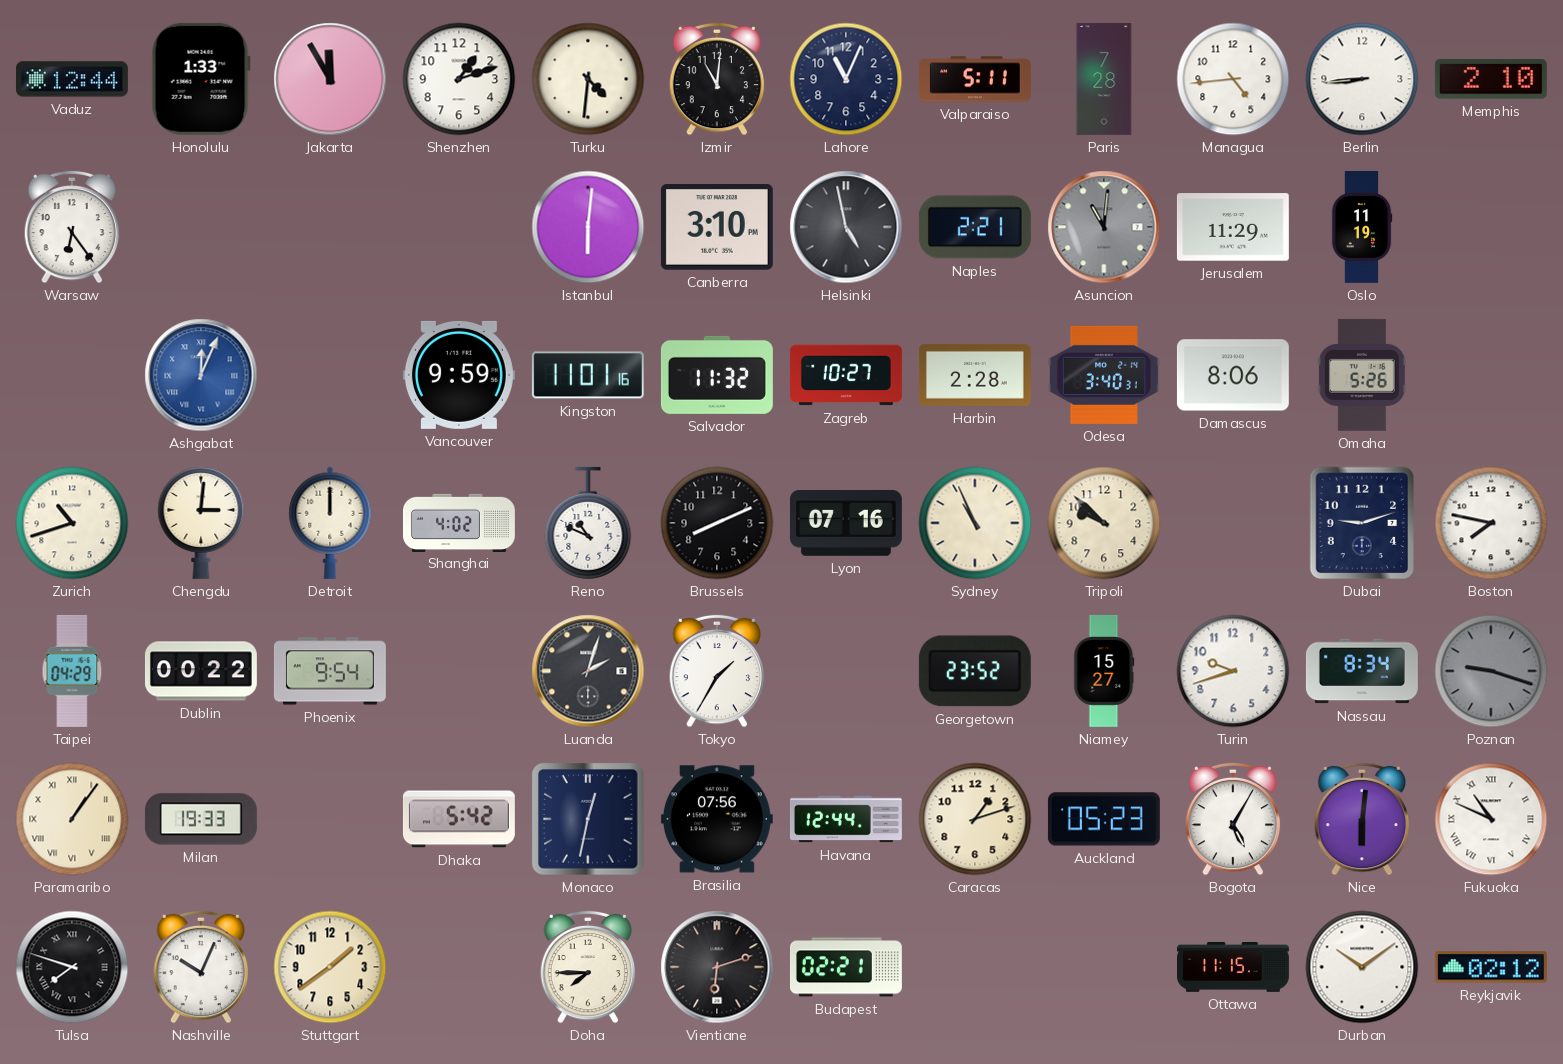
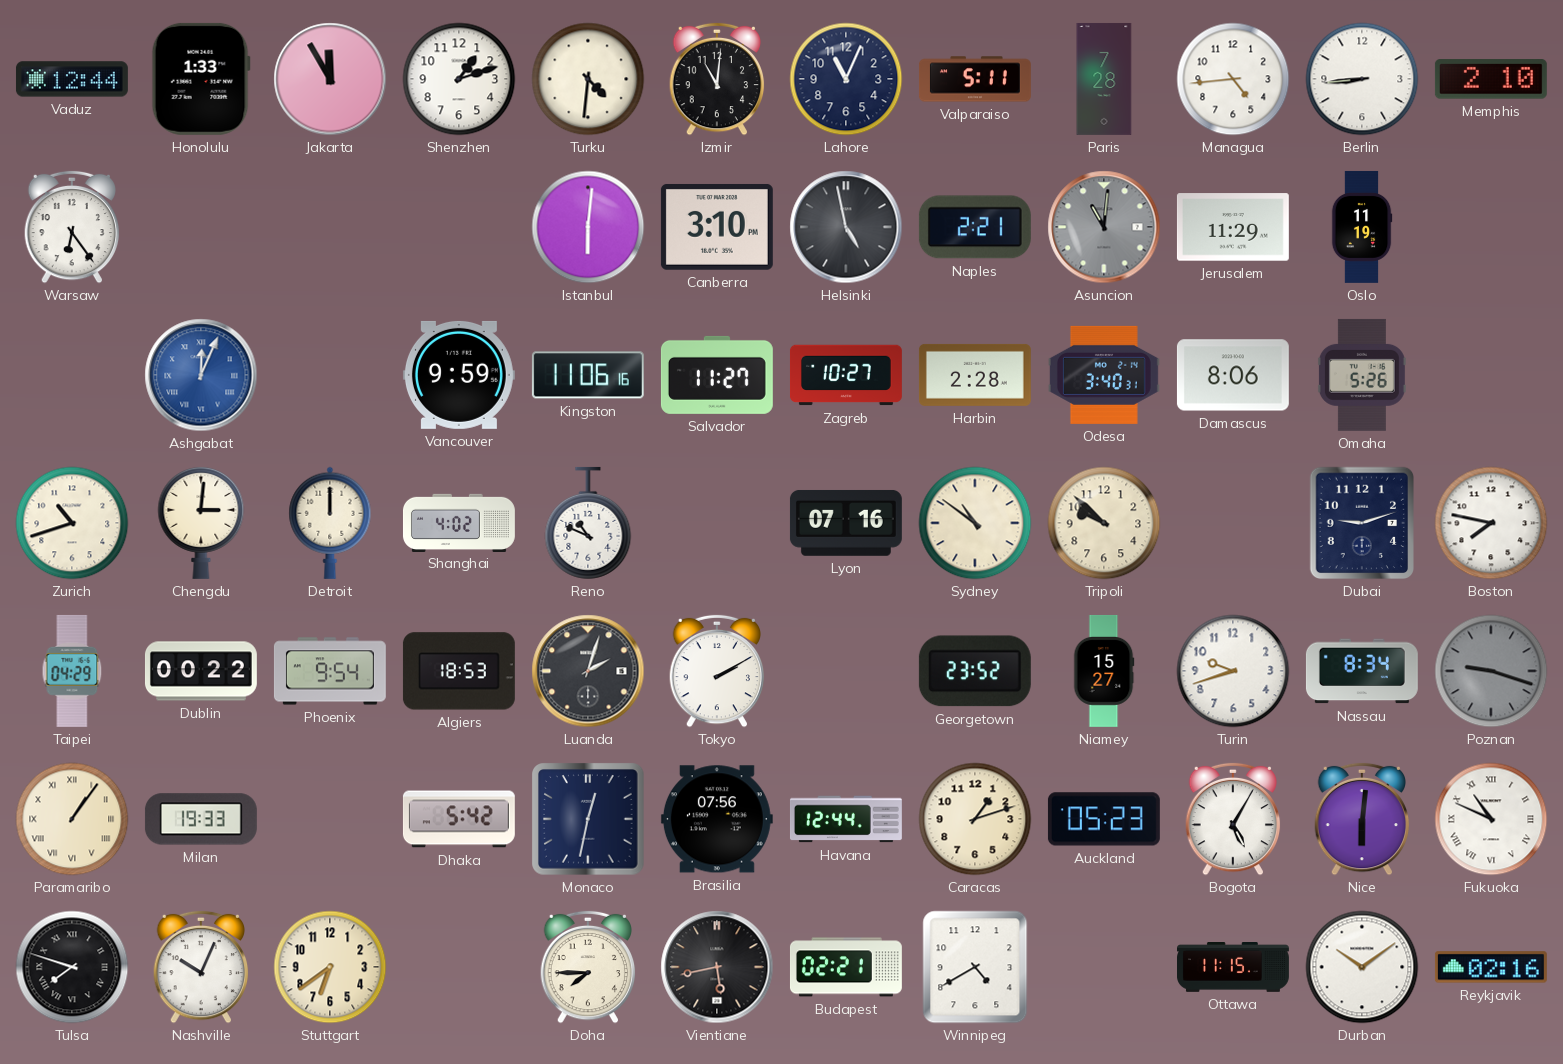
Kingston: 11:01 -> 11:06
Salvador: 11:32 -> 11:27
Brussels: 8:11 -> none
Sydney: 10:56 -> 10:51
Algiers: none -> 18:53
Tokyo: 1:35 -> 2:10
Stuttgart: 1:39 -> 6:39
Vientiane: 6:12 -> 5:43
Winnipeg: none -> 4:40
Reykjavik: 02:12 -> 02:16
